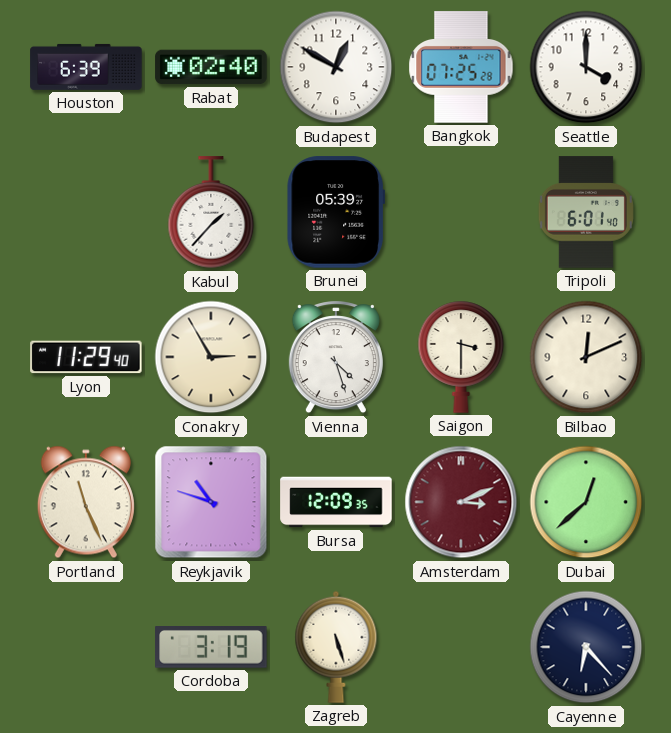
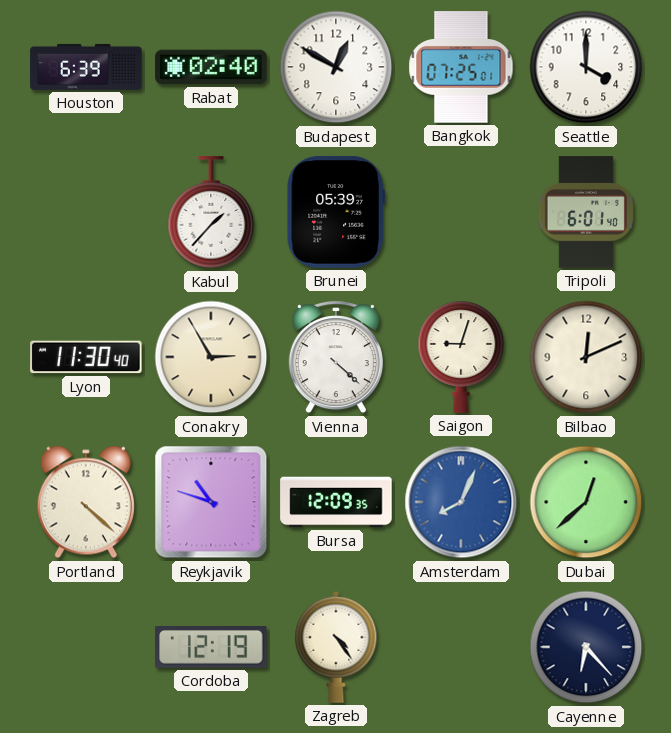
Bangkok: 07:25:28 -> 07:25:01
Lyon: 11:29 -> 11:30
Vienna: 4:27 -> 4:22
Saigon: 3:30 -> 9:03
Portland: 11:26 -> 4:22
Amsterdam: 3:11 -> 8:04
Amsterdam dial: burgundy -> blue
Cordoba: 3:19 -> 12:19
Zagreb: 5:27 -> 4:24
